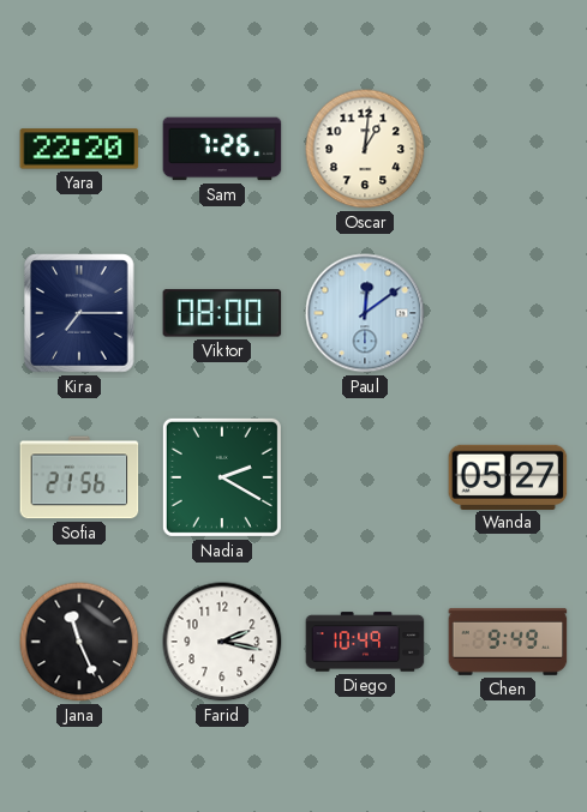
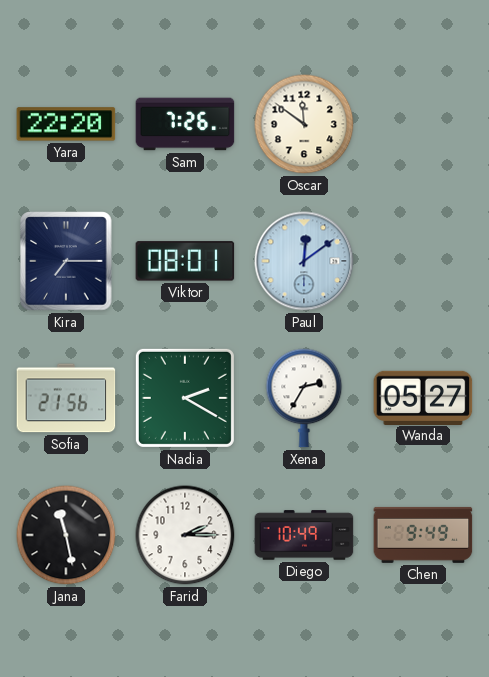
Oscar: 1:01 -> 11:51
Viktor: 08:00 -> 08:01
Xena: none -> 2:35
Jana: 11:26 -> 11:28
Farid: 2:17 -> 2:15
